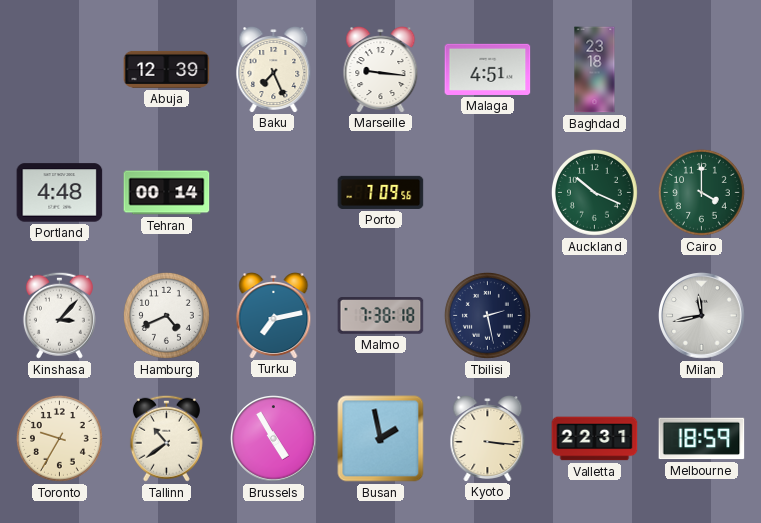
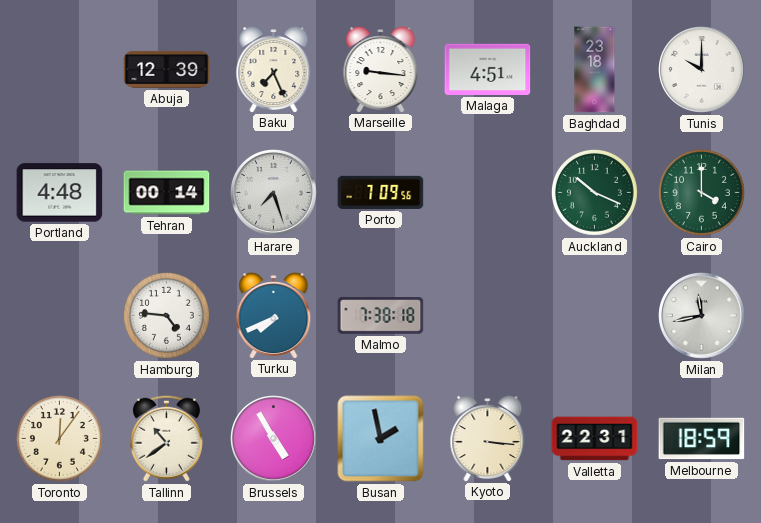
Tunis: none -> 10:00
Harare: none -> 7:27
Kinshasa: 3:07 -> none
Hamburg: 4:41 -> 4:46
Turku: 7:13 -> 7:41
Tbilisi: 2:28 -> none
Toronto: 9:35 -> 12:06
